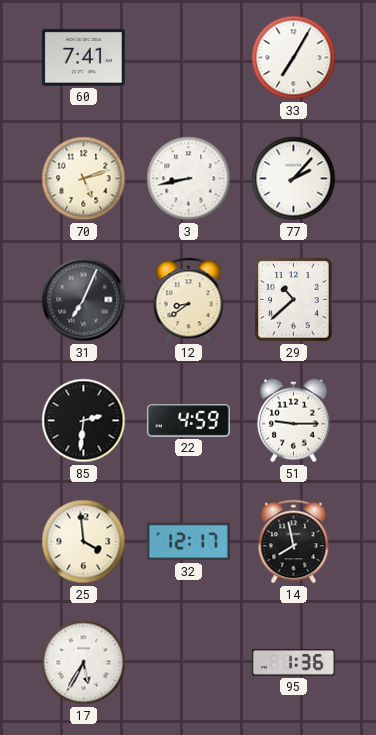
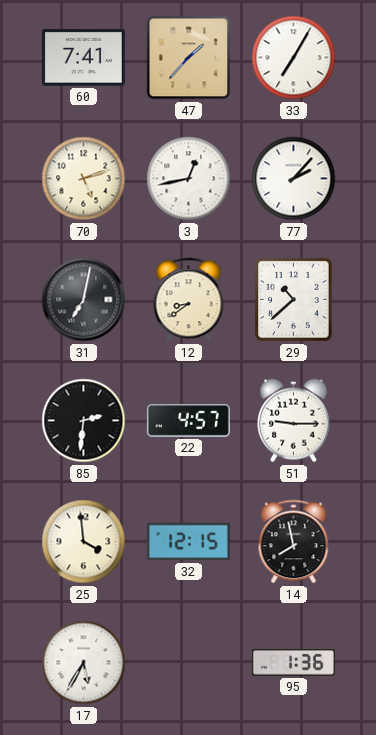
47: none -> 1:37
3: 8:43 -> 12:43
31: 7:04 -> 7:02
22: 4:59 -> 4:57
32: 12:17 -> 12:15
